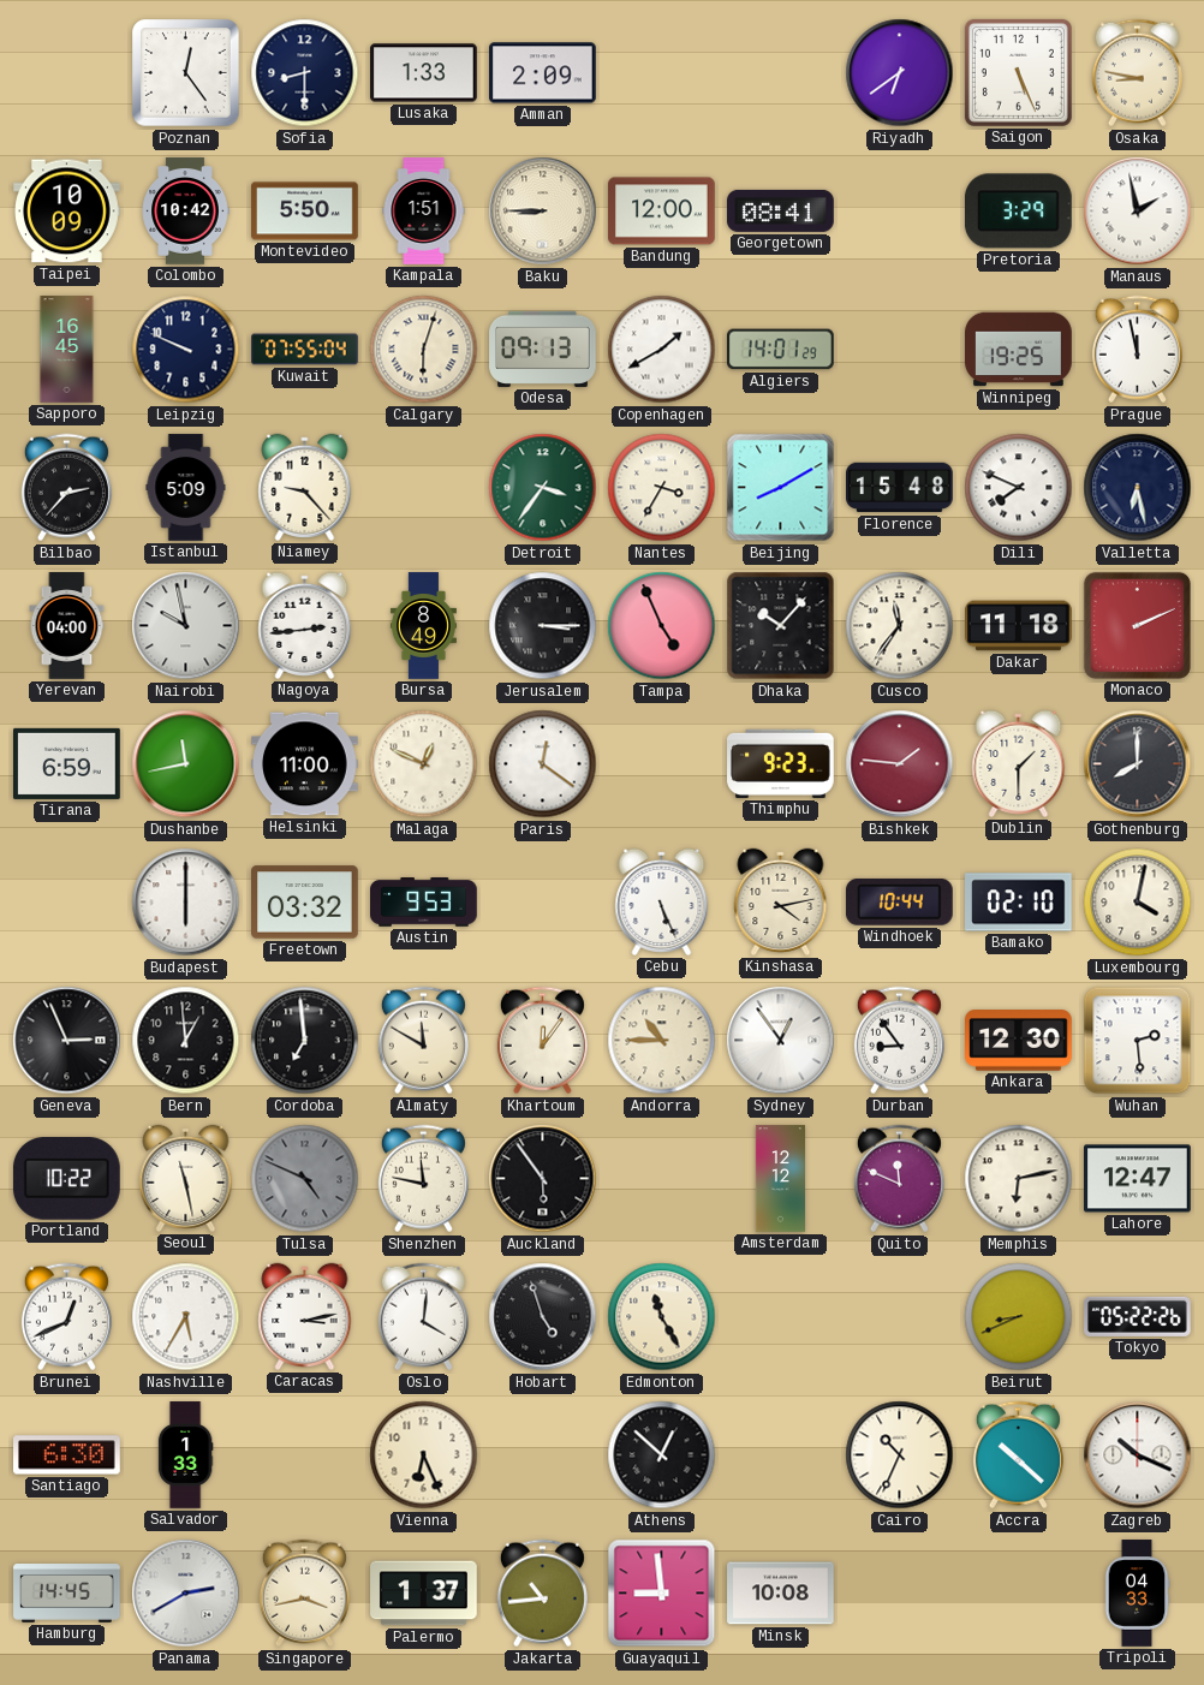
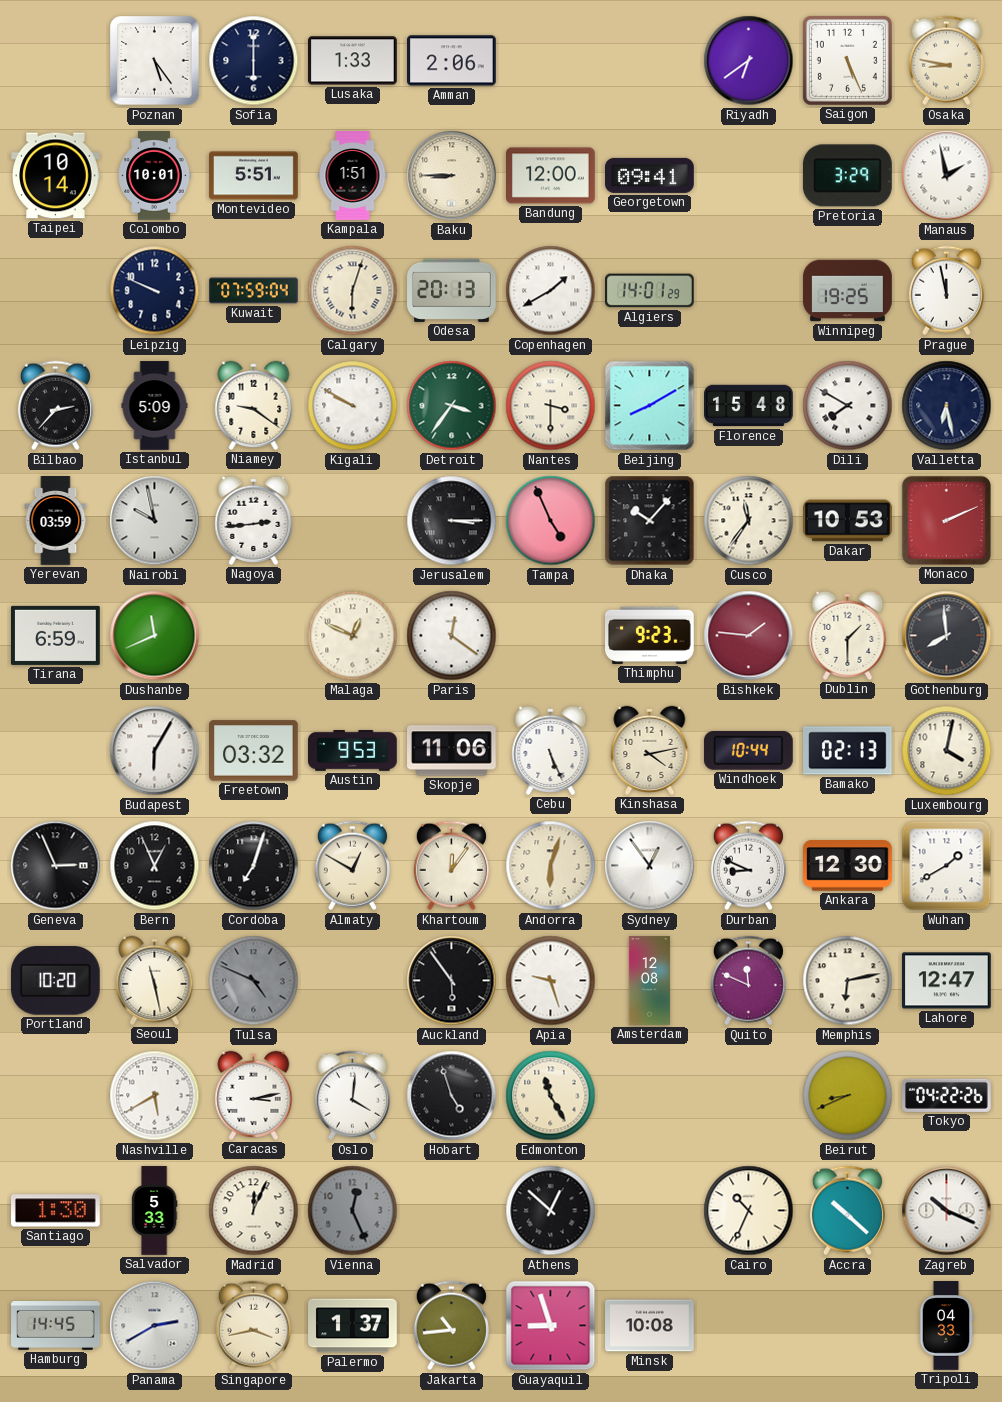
Poznan: 12:24 -> 5:24
Sofia: 8:30 -> 6:00
Amman: 2:09 -> 2:06
Taipei: 10:09 -> 10:14
Colombo: 10:42 -> 10:01
Montevideo: 5:50 -> 5:51
Georgetown: 08:41 -> 09:41
Sapporo: 16:45 -> none
Kuwait: 07:55 -> 07:59
Odesa: 09:13 -> 20:13
Niamey: 9:23 -> 9:21
Kigali: none -> 9:50
Nantes: 3:35 -> 3:30
Dili: 7:49 -> 7:50
Yerevan: 04:00 -> 03:59
Bursa: 8:49 -> none
Dakar: 11:18 -> 10:53
Dushanbe: 11:43 -> 11:41
Helsinki: 11:00 -> none
Gothenburg: 8:00 -> 7:59
Budapest: 6:00 -> 6:05
Skopje: none -> 11:06
Bamako: 02:10 -> 02:13
Bern: 12:59 -> 12:56
Cordoba: 6:59 -> 7:03
Almaty: 11:50 -> 12:50
Andorra: 10:45 -> 6:03
Durban: 8:54 -> 8:49
Wuhan: 2:29 -> 1:40
Portland: 10:22 -> 10:20
Shenzhen: 11:47 -> none
Apia: none -> 9:27
Amsterdam: 12:12 -> 12:08
Brunei: 12:41 -> none
Nashville: 5:35 -> 5:40
Tokyo: 05:22 -> 04:22
Santiago: 6:30 -> 1:30
Salvador: 1:33 -> 5:33
Madrid: none -> 12:04
Vienna: 6:26 -> 12:26
Vienna dial: cream -> grey
Guayaquil: 8:59 -> 8:57
